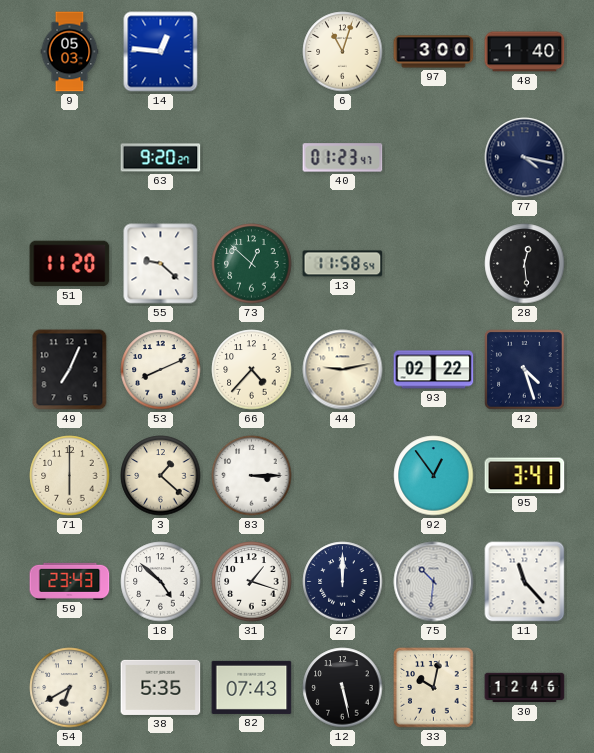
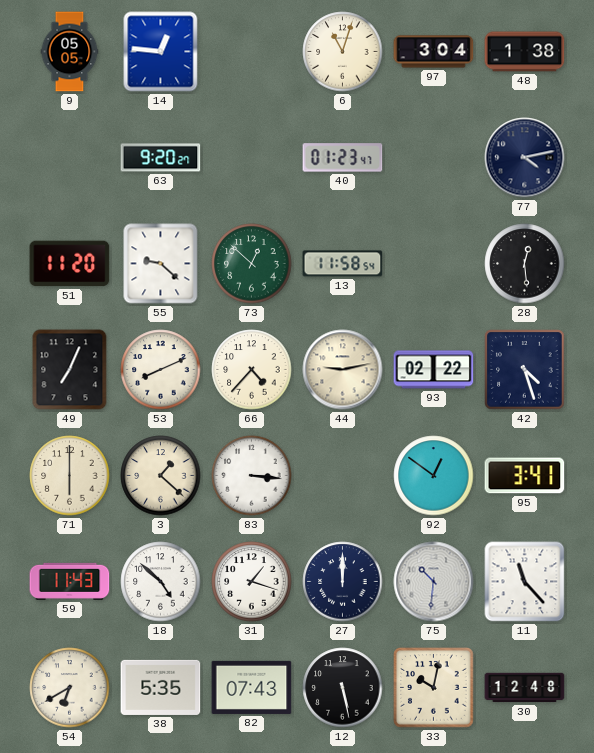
9: 05:03 -> 05:05
97: 3:00 -> 3:04
48: 1:40 -> 1:38
77: 4:17 -> 4:13
83: 3:15 -> 3:16
92: 12:54 -> 12:51
59: 23:43 -> 11:43
30: 12:46 -> 12:48
